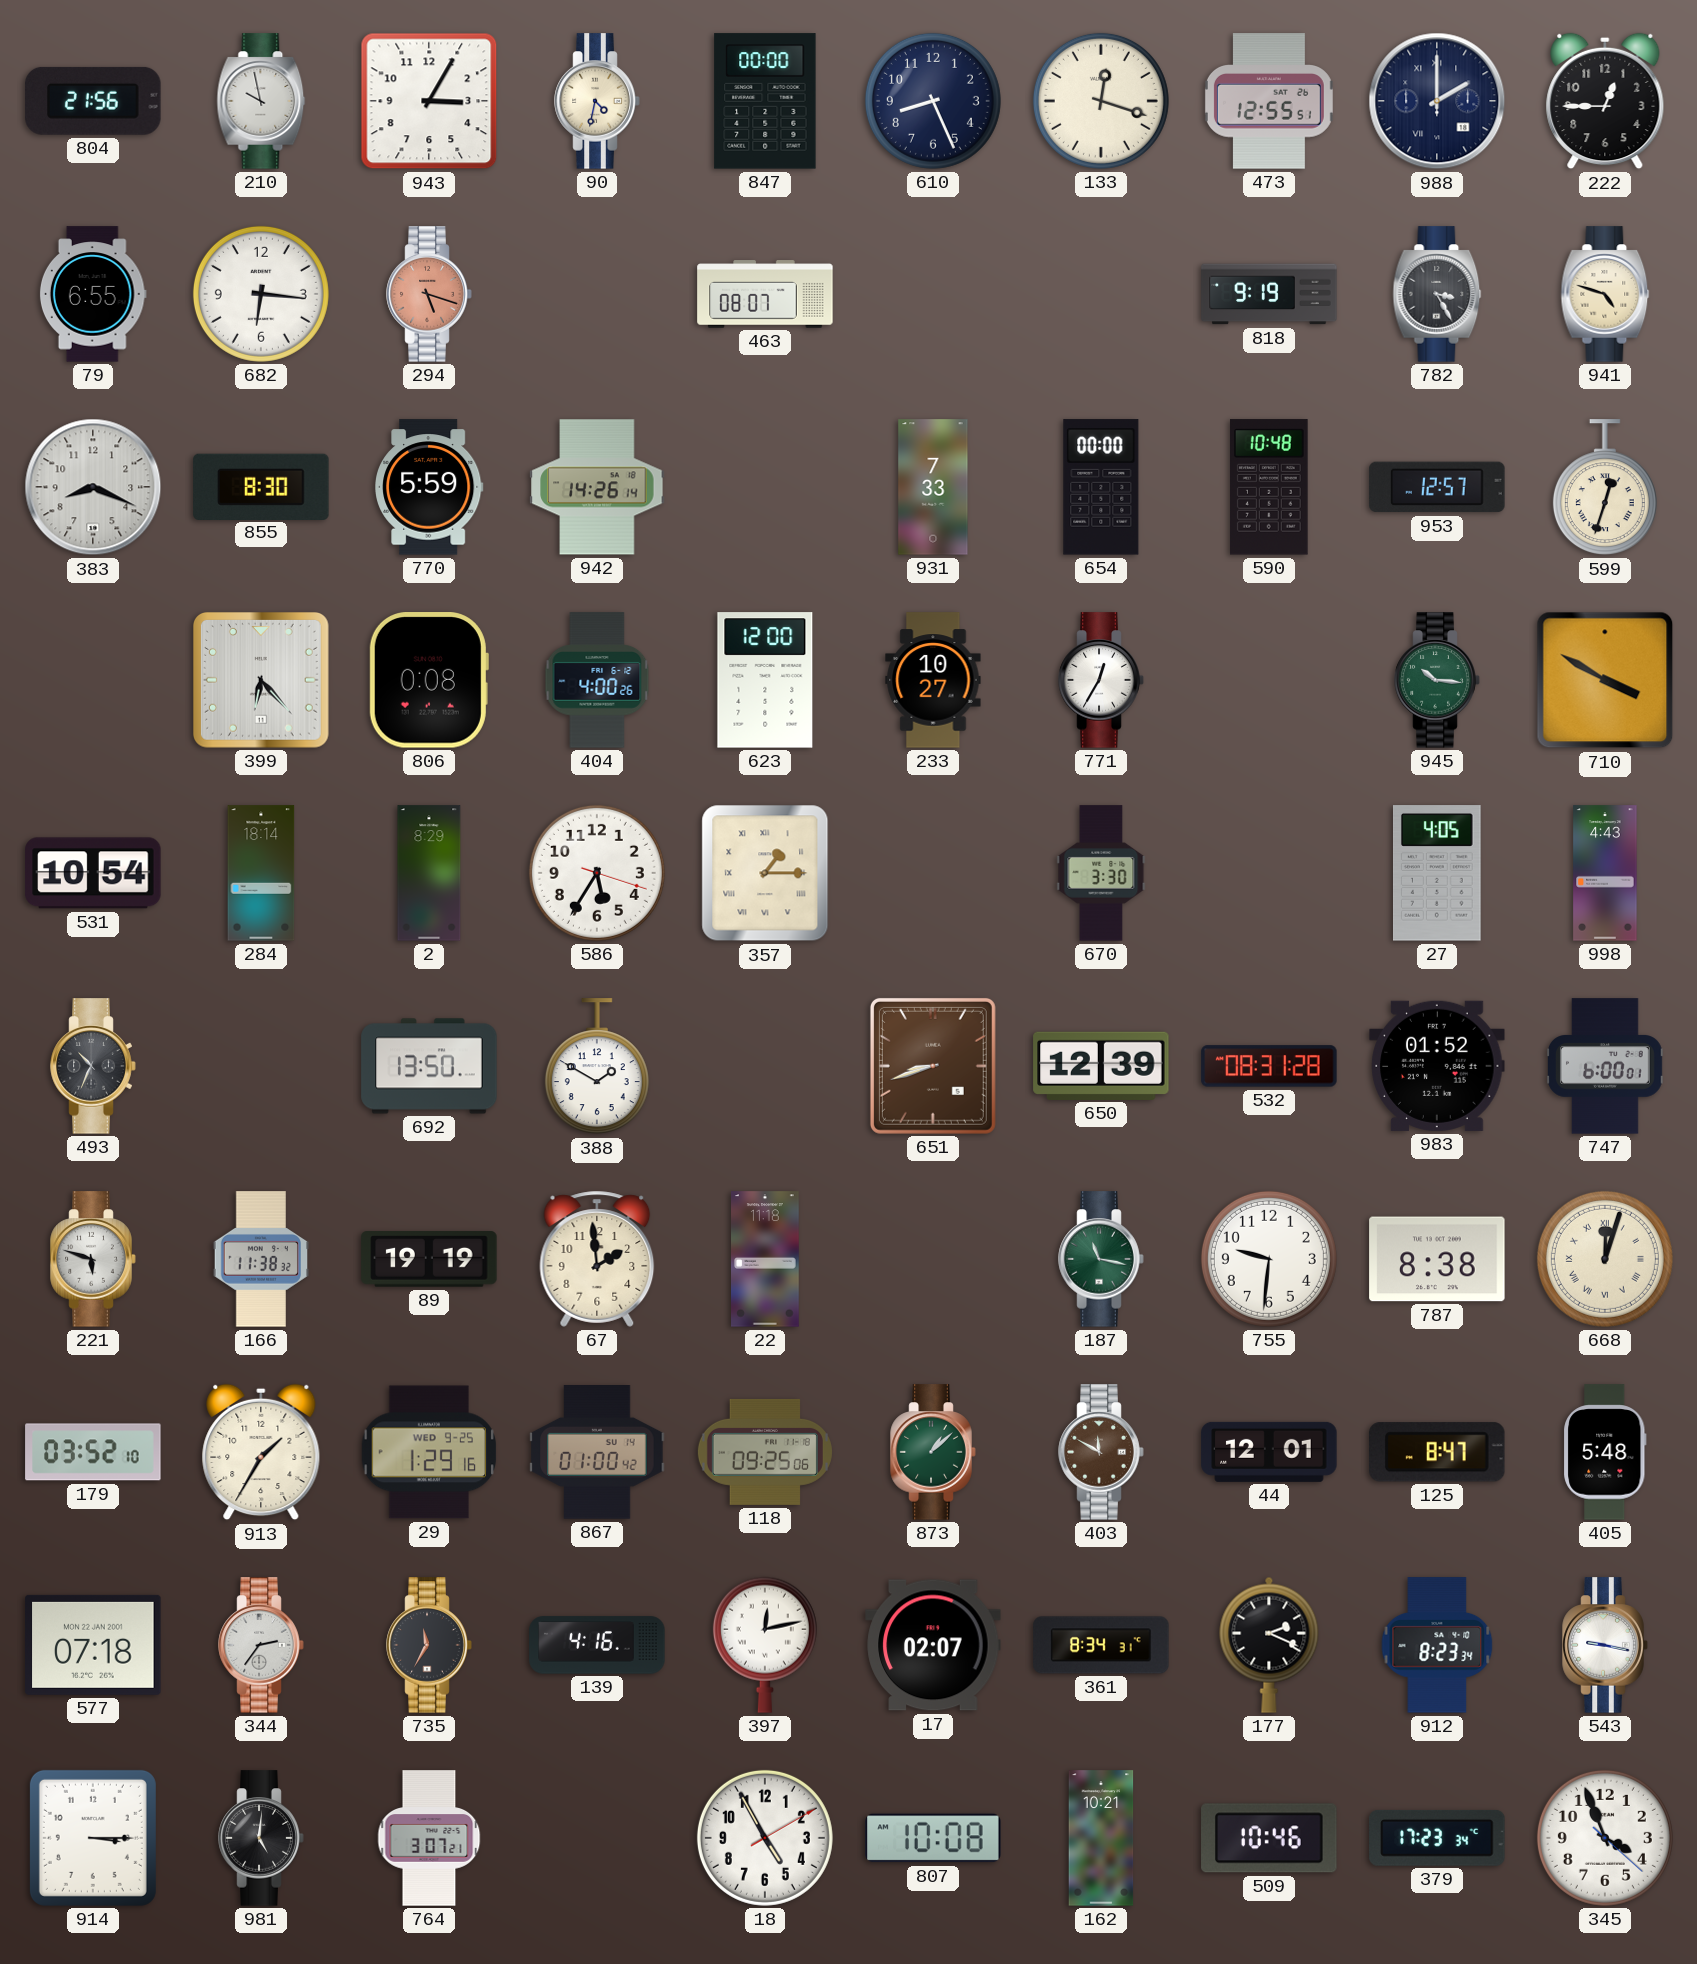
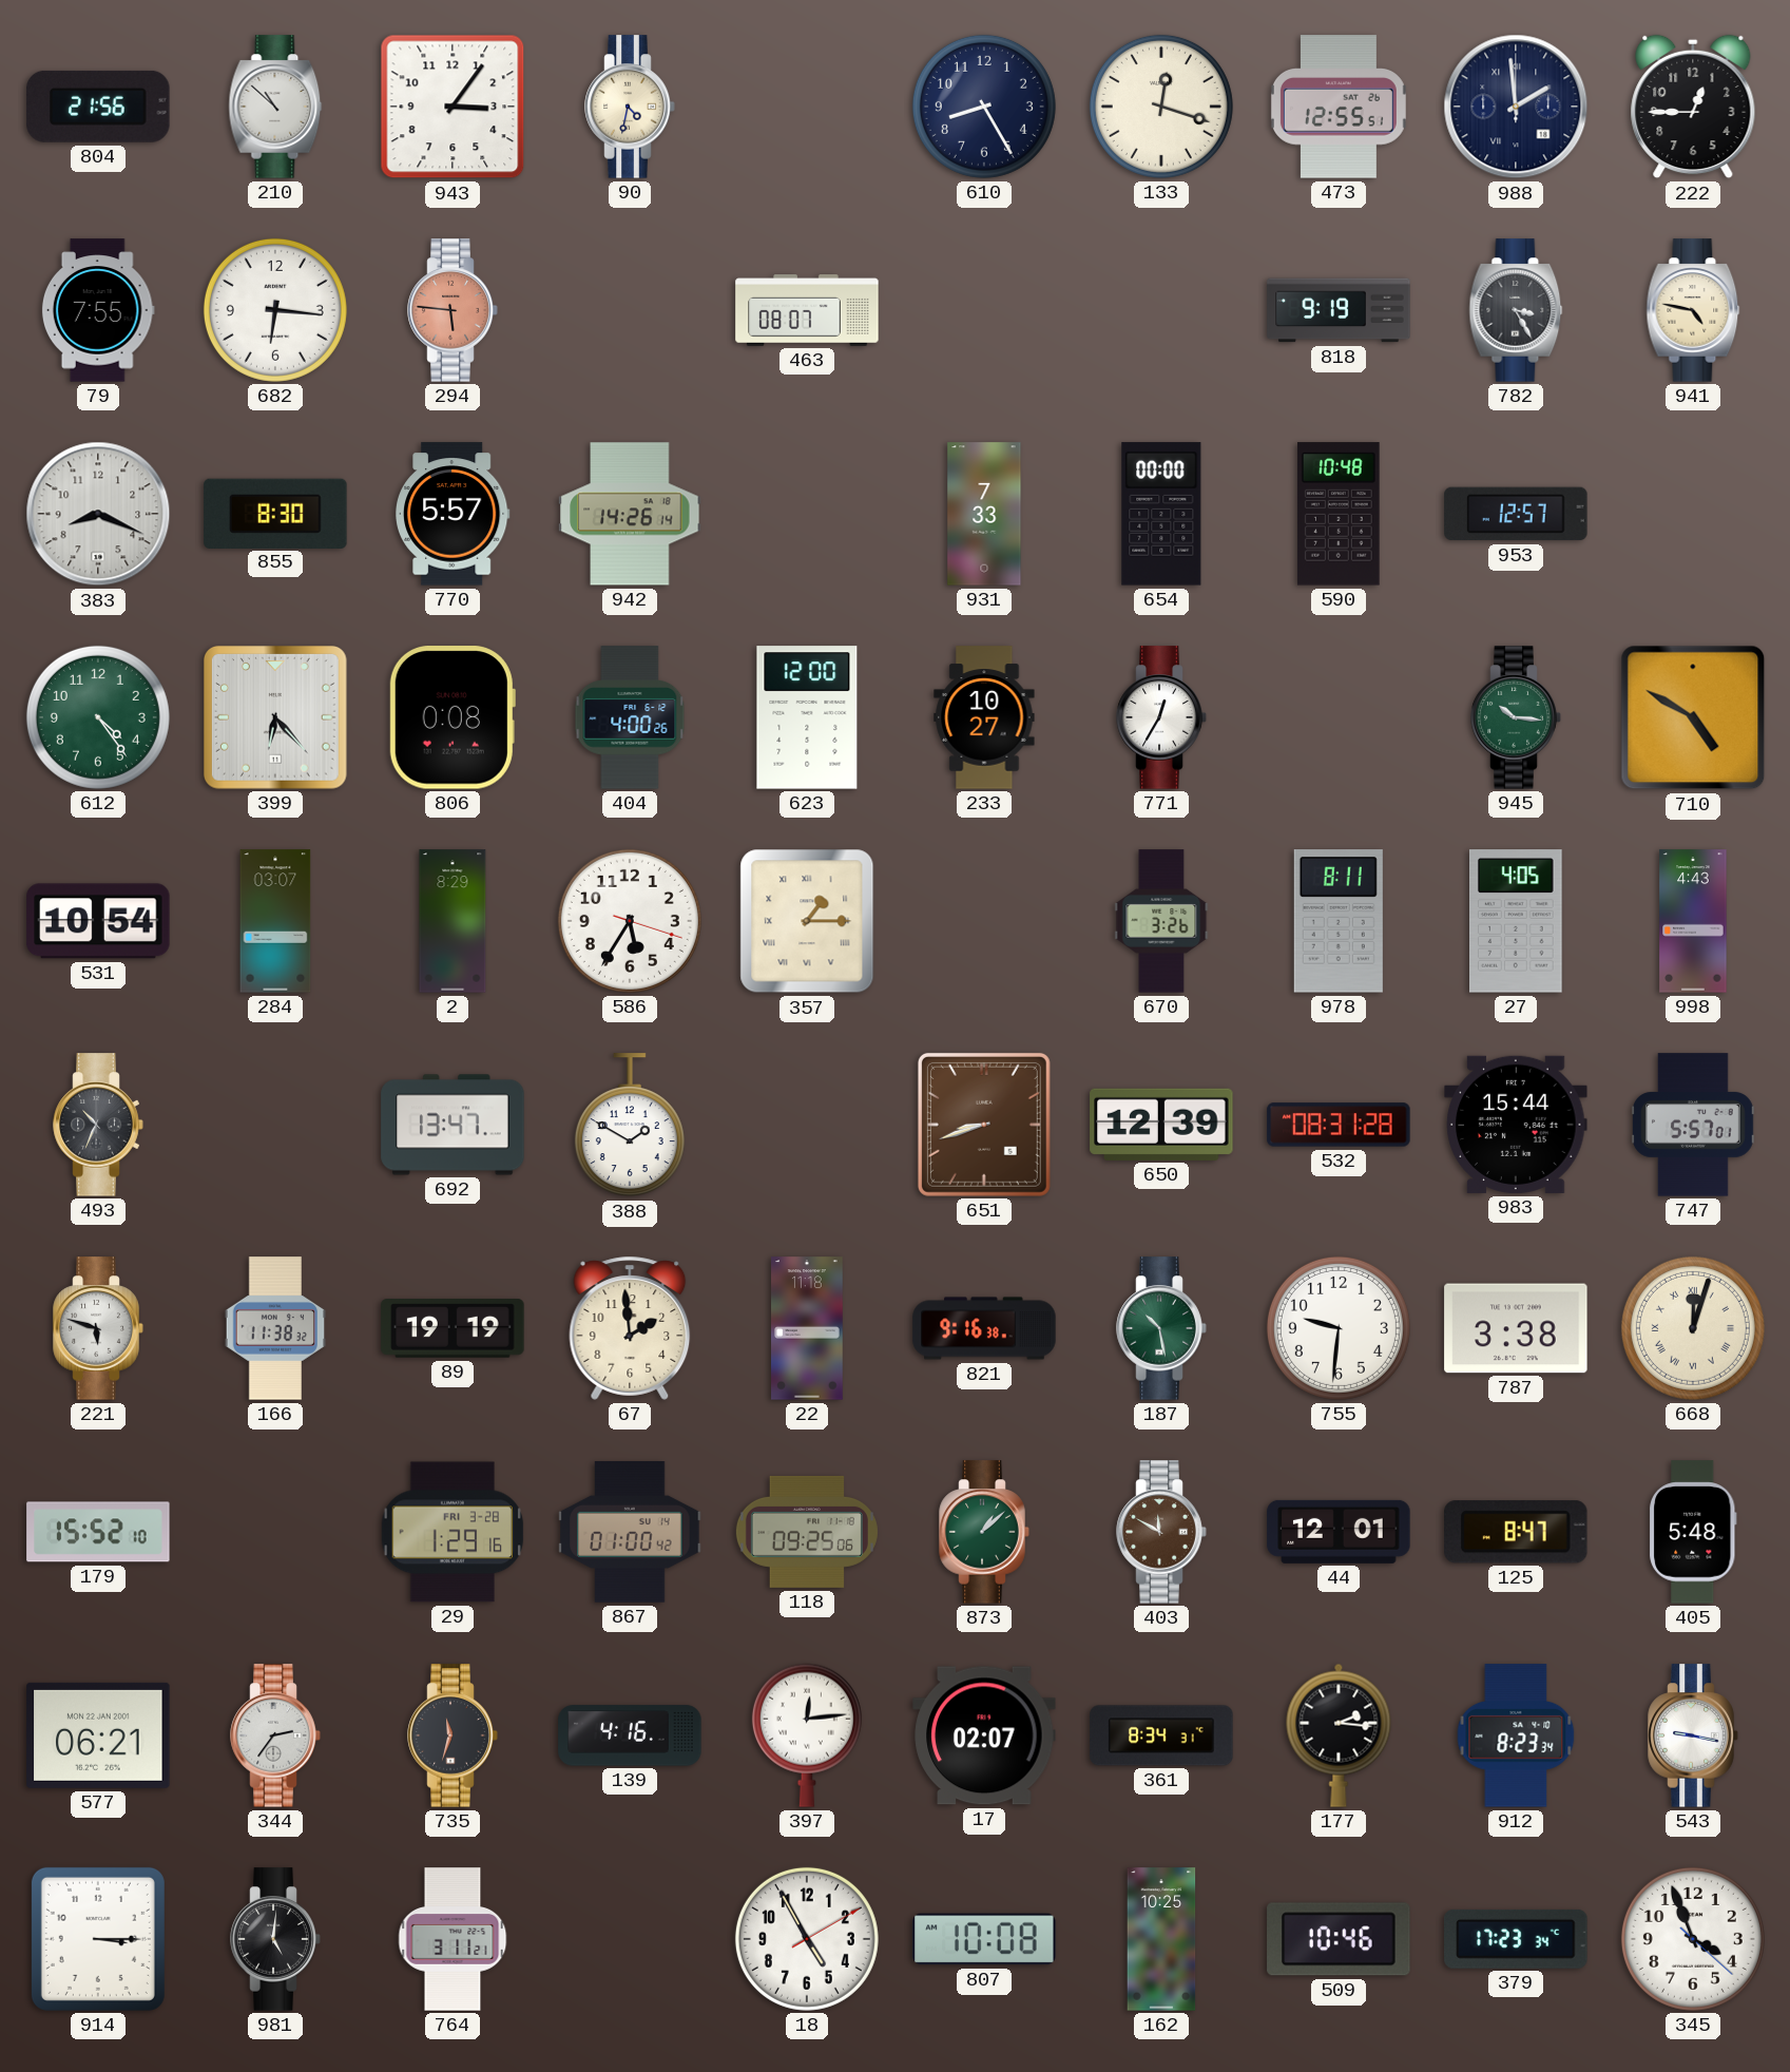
210: 9:58 -> 10:52
943: 3:05 -> 3:06
847: 00:00 -> none
610: 8:26 -> 8:25
988: 2:00 -> 1:59
79: 6:55 -> 7:55
294: 5:18 -> 5:46
941: 4:48 -> 4:47
770: 5:59 -> 5:57
599: 12:33 -> none
612: none -> 4:24
710: 3:50 -> 4:50
284: 18:14 -> 03:07
670: 3:30 -> 3:26
978: none -> 8:11
692: 13:50 -> 13:47
983: 01:52 -> 15:44
747: 6:00 -> 5:57
821: none -> 9:16
187: 11:17 -> 10:28
787: 8:38 -> 3:38
179: 03:52 -> 15:52
913: 1:35 -> none
29 date: WED 9-25 -> FRI 3-28
577: 07:18 -> 06:21
735: 11:35 -> 11:33
397: 12:13 -> 12:14
177: 2:19 -> 2:16
764: 3:07 -> 3:11
162: 10:21 -> 10:25
